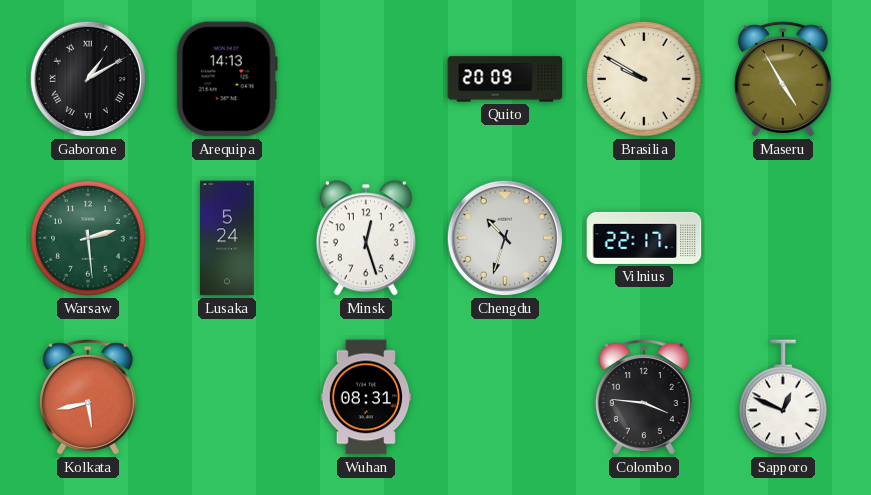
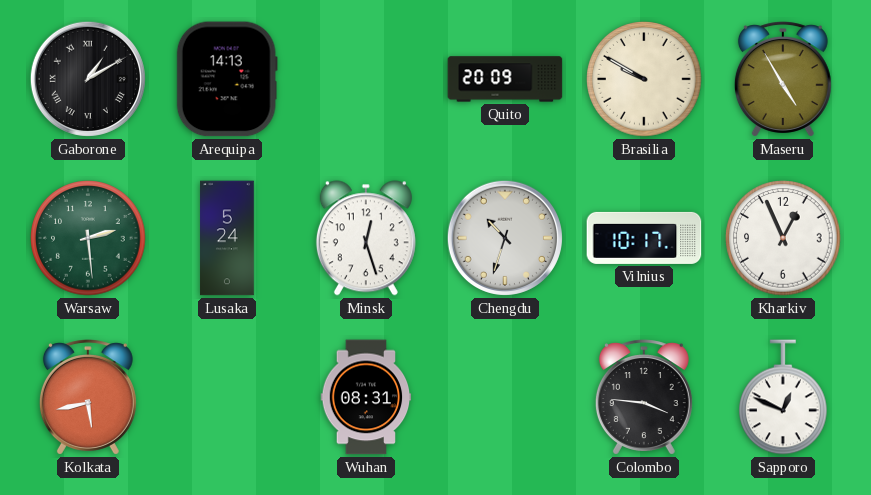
Vilnius: 22:17 -> 10:17
Kharkiv: none -> 12:56
